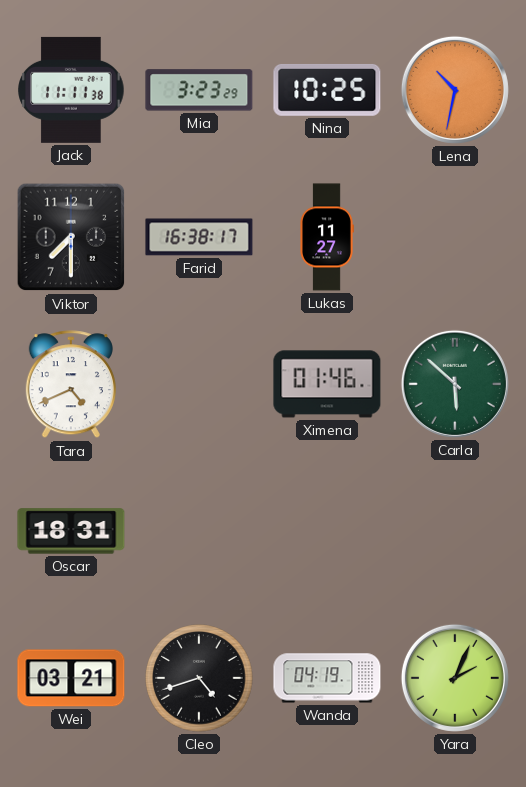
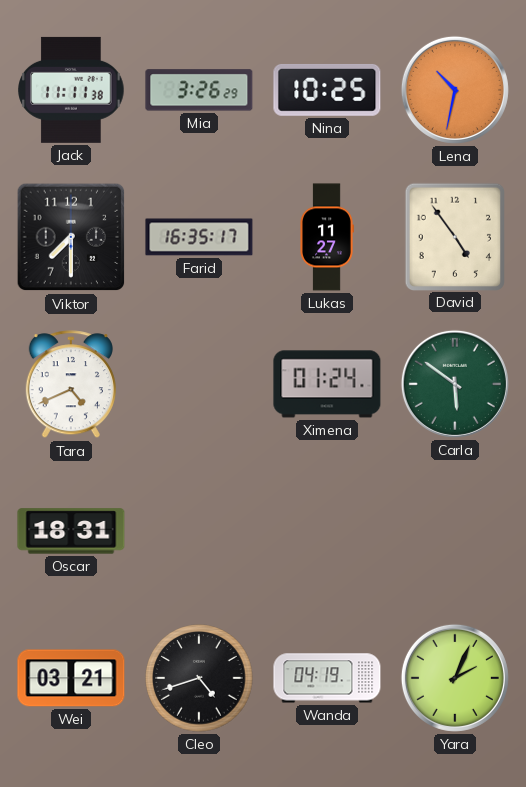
Mia: 3:23 -> 3:26
Farid: 16:38 -> 16:35
David: none -> 4:54
Ximena: 01:46 -> 01:24
Carla: 5:52 -> 5:51
